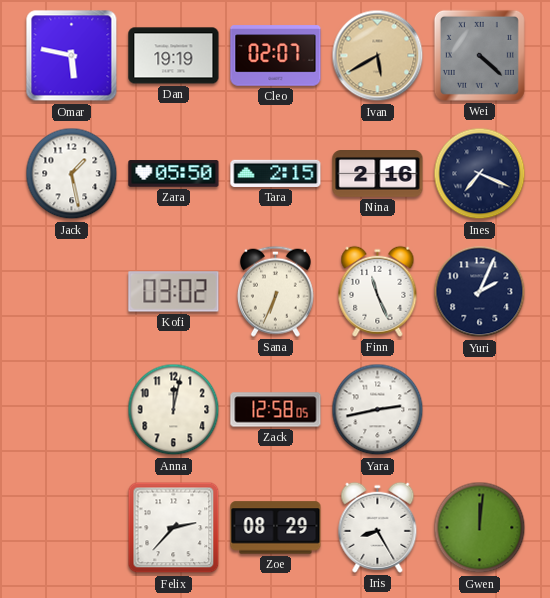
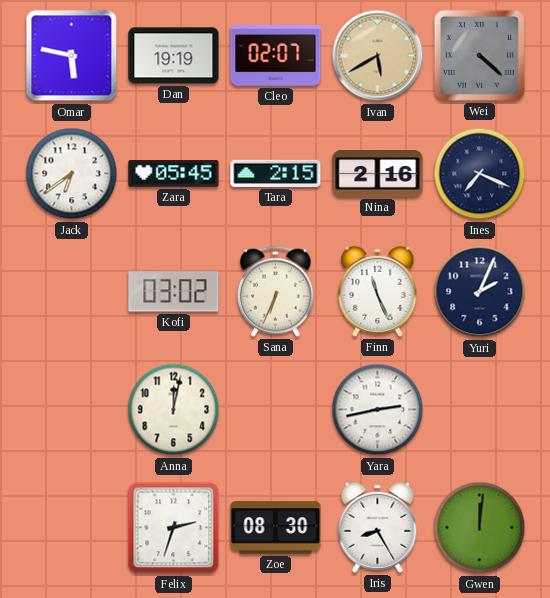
Jack: 1:28 -> 6:39
Zara: 05:50 -> 05:45
Zack: 12:58 -> none
Felix: 2:37 -> 2:33
Zoe: 08:29 -> 08:30
